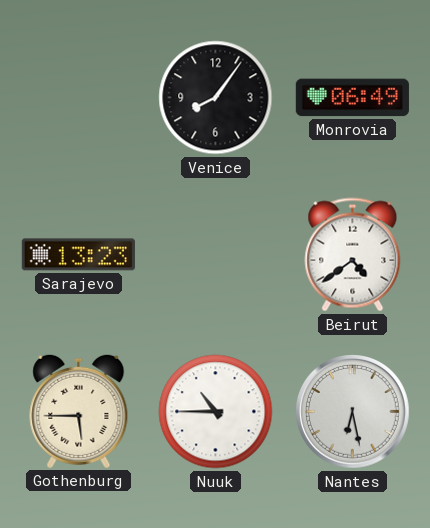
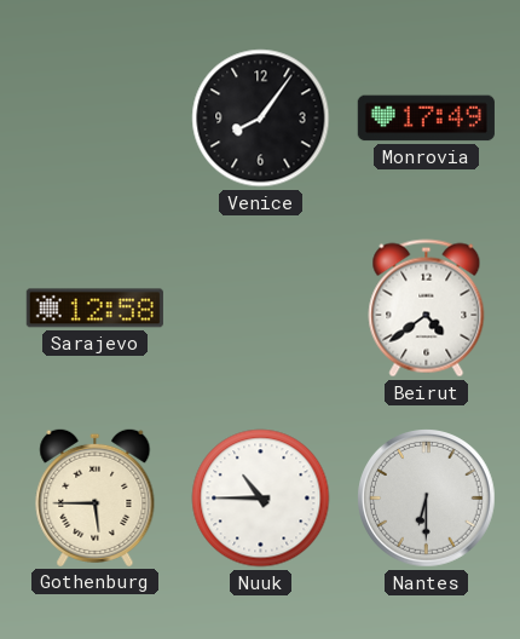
Monrovia: 06:49 -> 17:49
Sarajevo: 13:23 -> 12:58
Nantes: 6:28 -> 6:30
